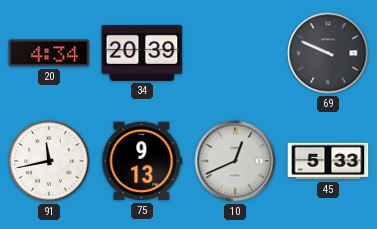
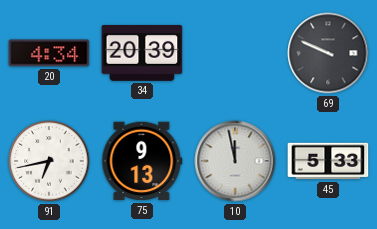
91: 11:43 -> 6:43
10: 12:41 -> 11:58
